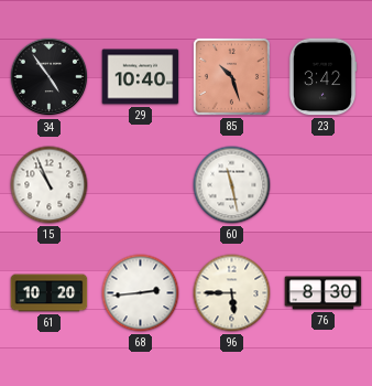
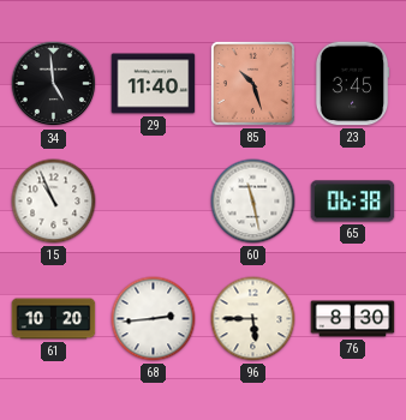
34: 4:54 -> 4:59
29: 10:40 -> 11:40
23: 3:42 -> 3:45
65: none -> 06:38
